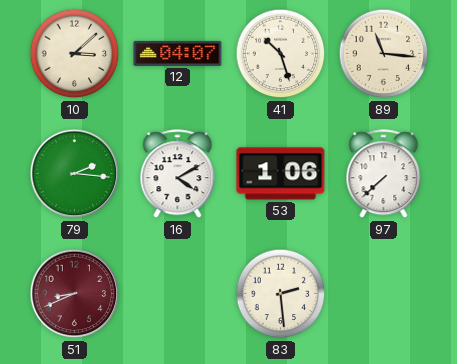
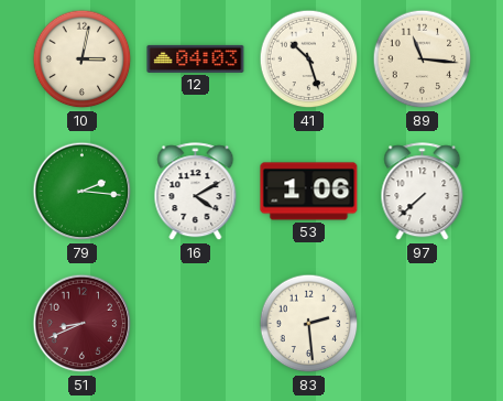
10: 3:08 -> 3:02
12: 04:07 -> 04:03
